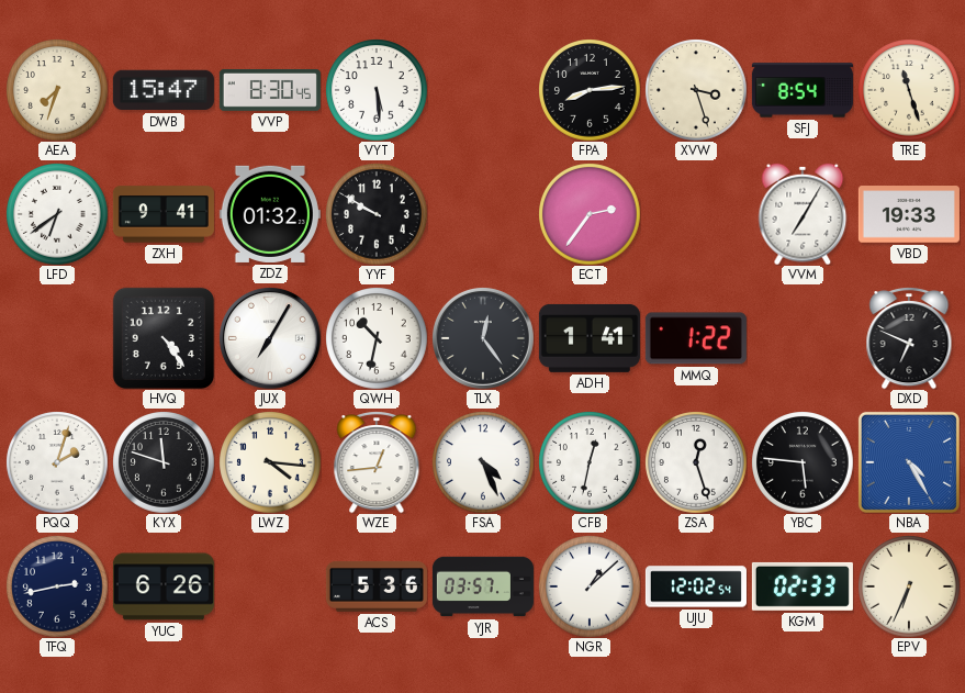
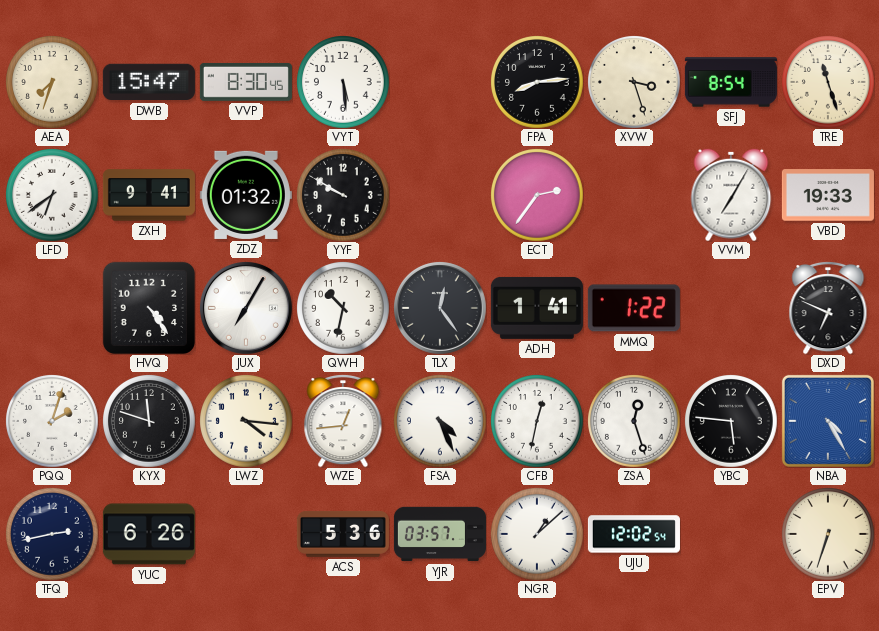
KGM: 02:33 -> none
EPV: 6:34 -> 6:33
